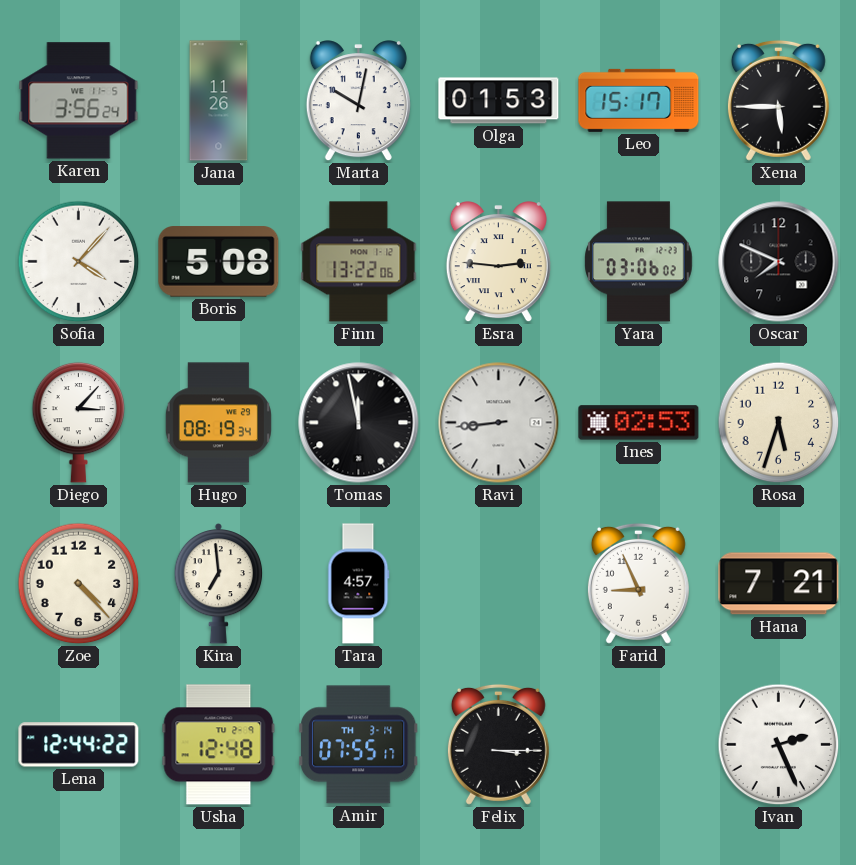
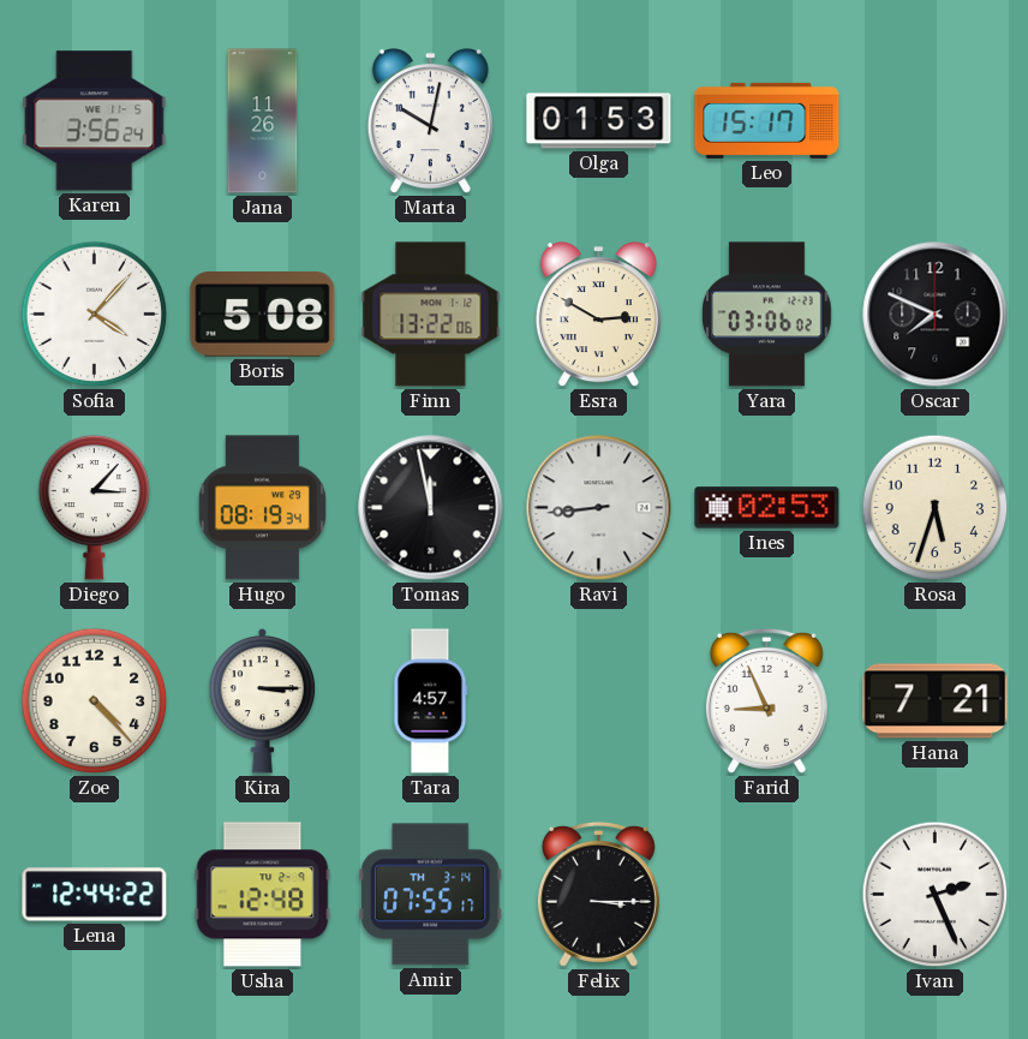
Xena: 5:45 -> none
Esra: 2:46 -> 2:50
Kira: 6:59 -> 3:15
